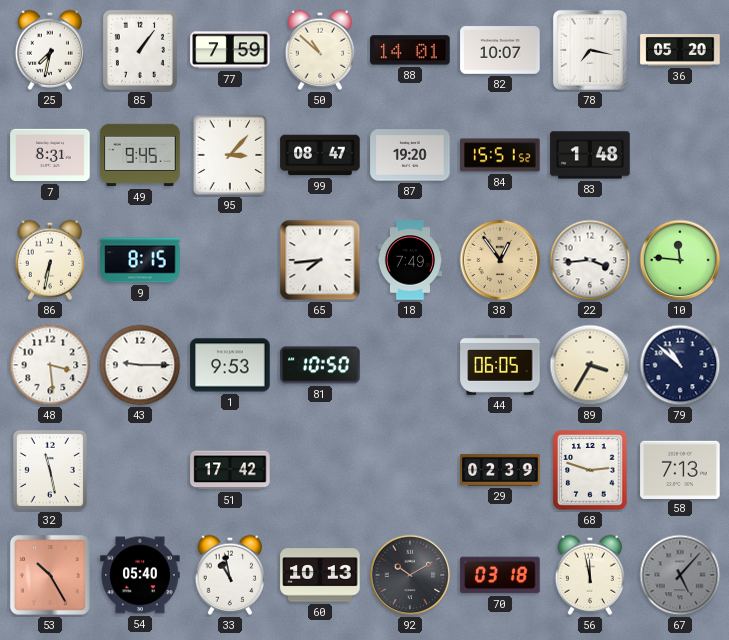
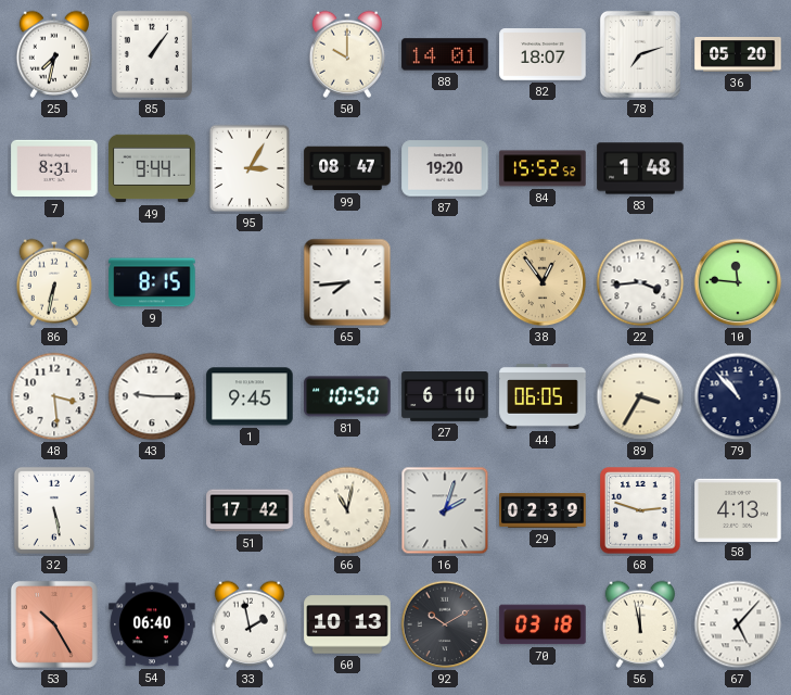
77: 7:59 -> none
50: 10:52 -> 10:00
82: 10:07 -> 18:07
78: 7:17 -> 7:12
49: 9:45 -> 9:44
95: 3:07 -> 3:05
84: 15:51 -> 15:52
18: 7:49 -> none
1: 9:53 -> 9:45
27: none -> 6:10
79: 10:52 -> 10:53
32: 11:28 -> 5:28
66: none -> 11:02
16: none -> 2:03
58: 7:13 -> 4:13
54: 05:40 -> 06:40
33: 10:58 -> 1:58
67 dial: grey -> white
